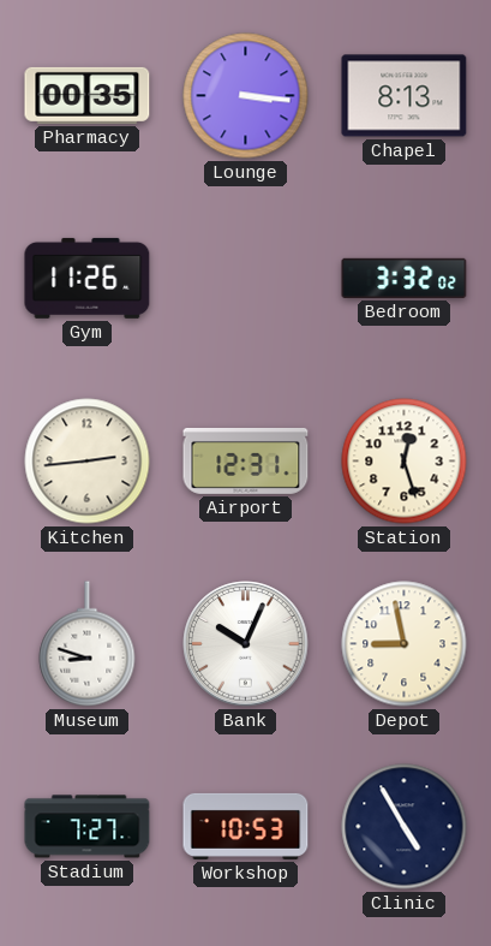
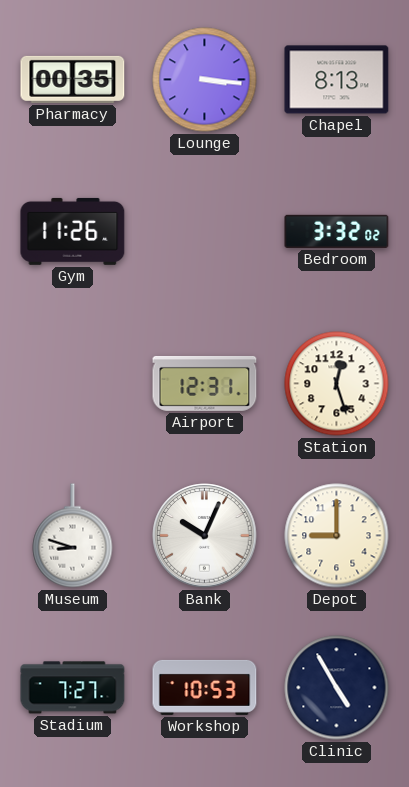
Kitchen: 2:44 -> none
Depot: 8:58 -> 9:00
